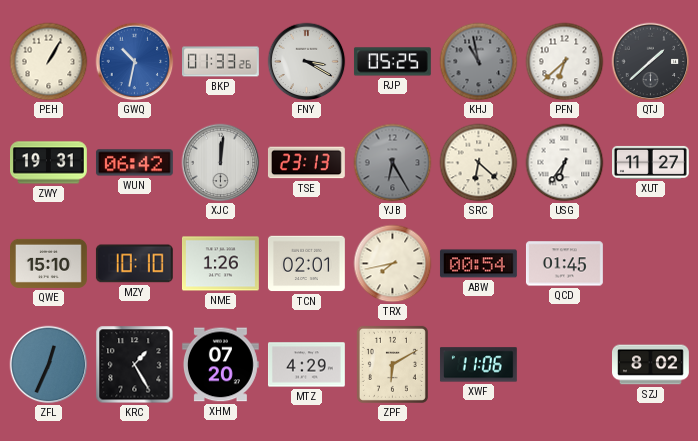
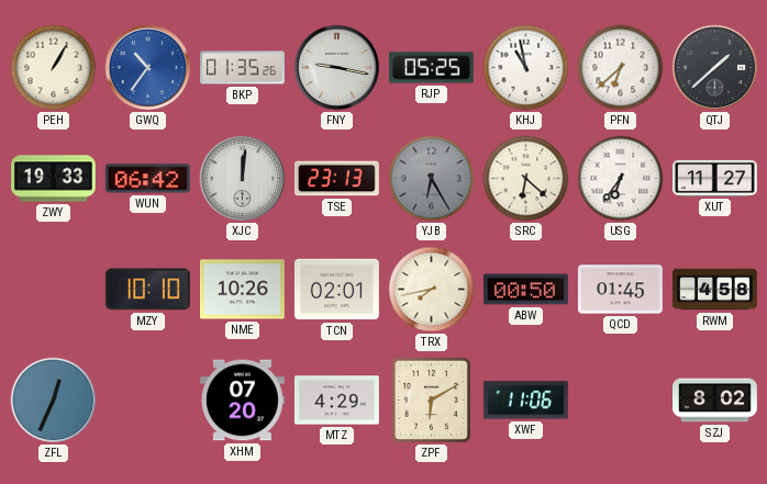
GWQ: 10:32 -> 10:36
BKP: 01:33 -> 01:35
FNY: 3:20 -> 9:17
KHJ dial: grey -> white
ZWY: 19:31 -> 19:33
QWE: 15:10 -> none
NME: 1:26 -> 10:26
ABW: 00:54 -> 00:50
RWM: none -> 4:58
KRC: 1:25 -> none
